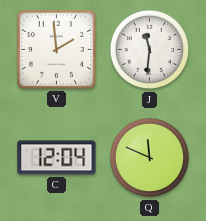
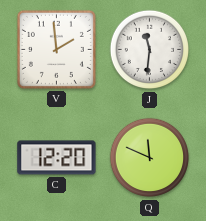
C: 12:04 -> 12:20
